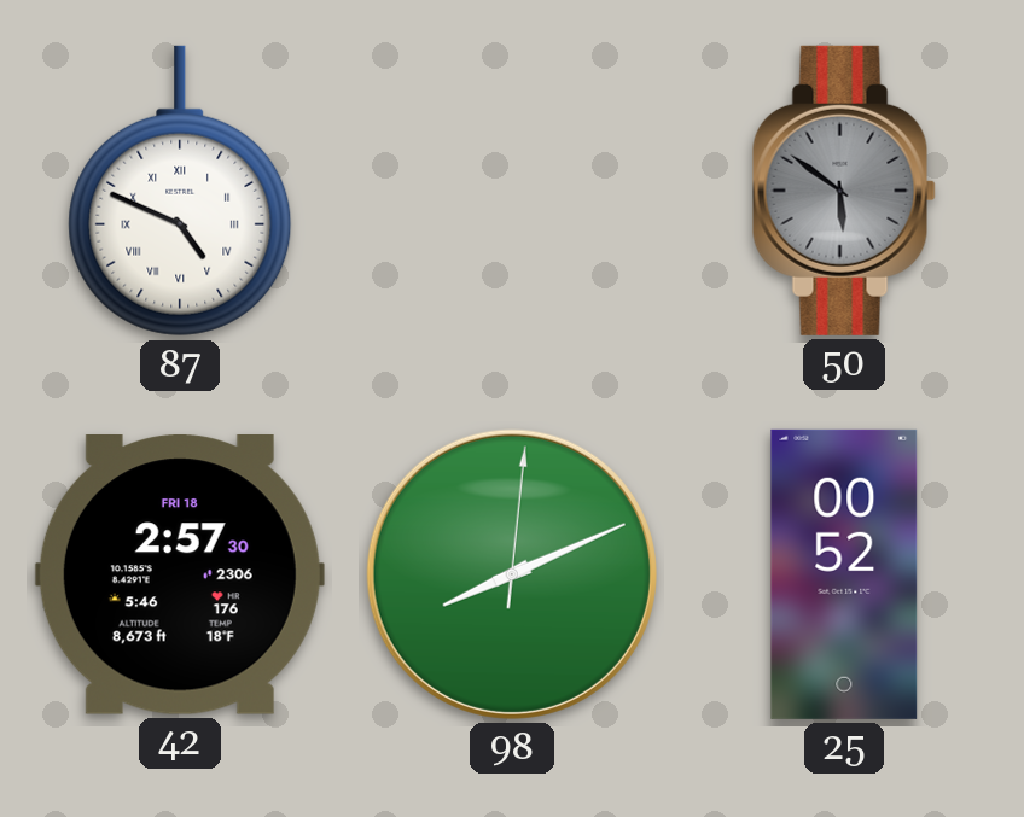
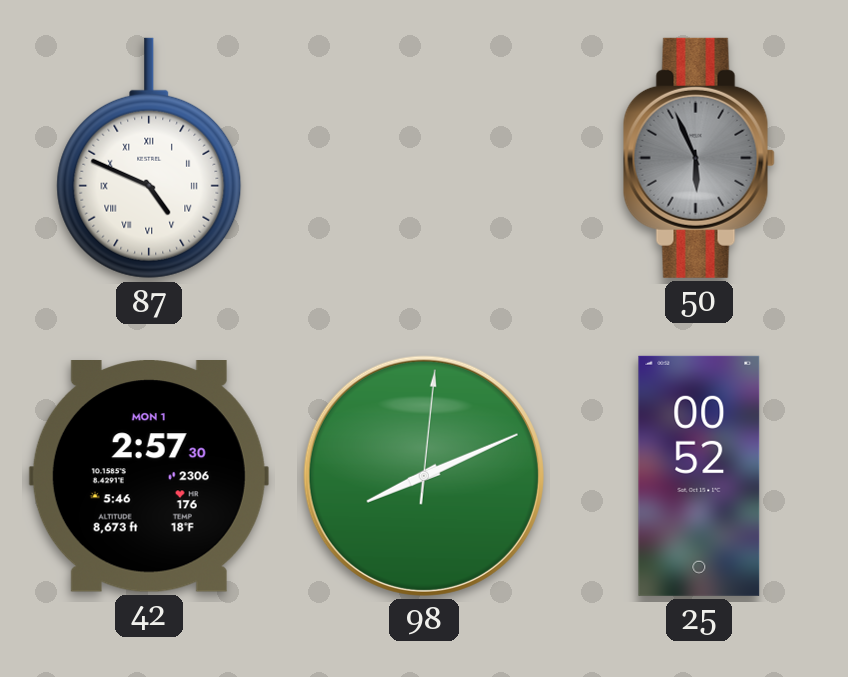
50: 5:51 -> 5:56
42 date: FRI 18 -> MON 1
